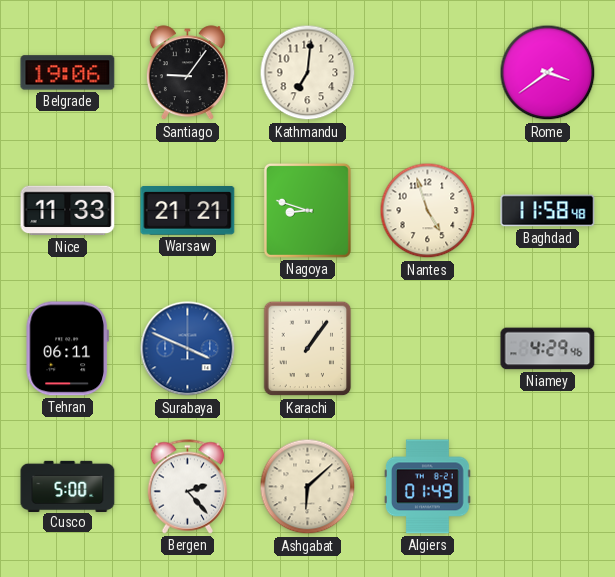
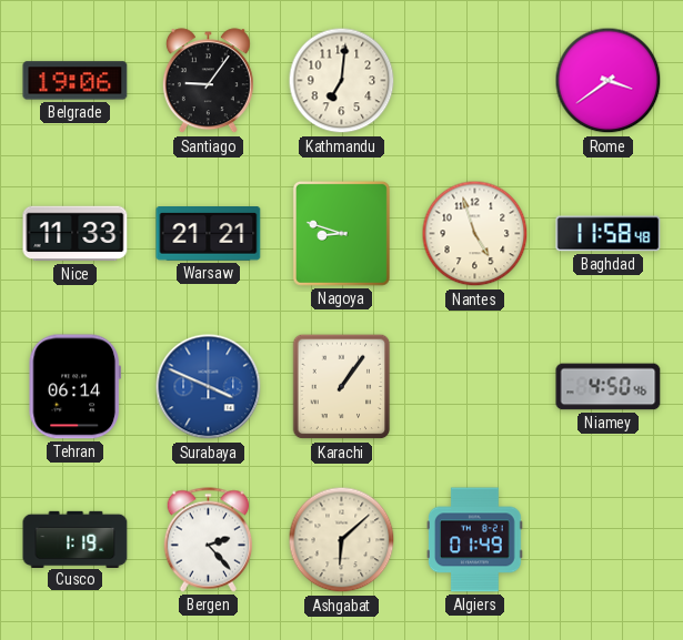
Tehran: 06:11 -> 06:14
Niamey: 4:29 -> 4:50
Cusco: 5:00 -> 1:19
